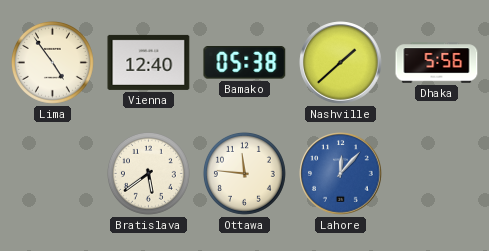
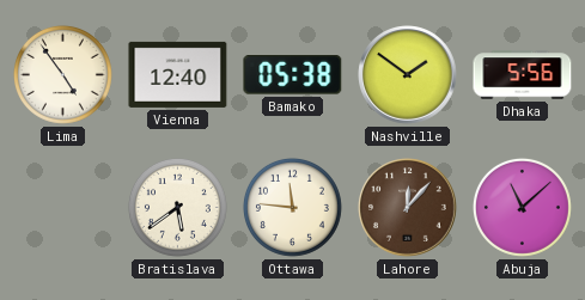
Nashville: 1:38 -> 1:51
Lahore dial: blue -> brown
Abuja: none -> 11:08
